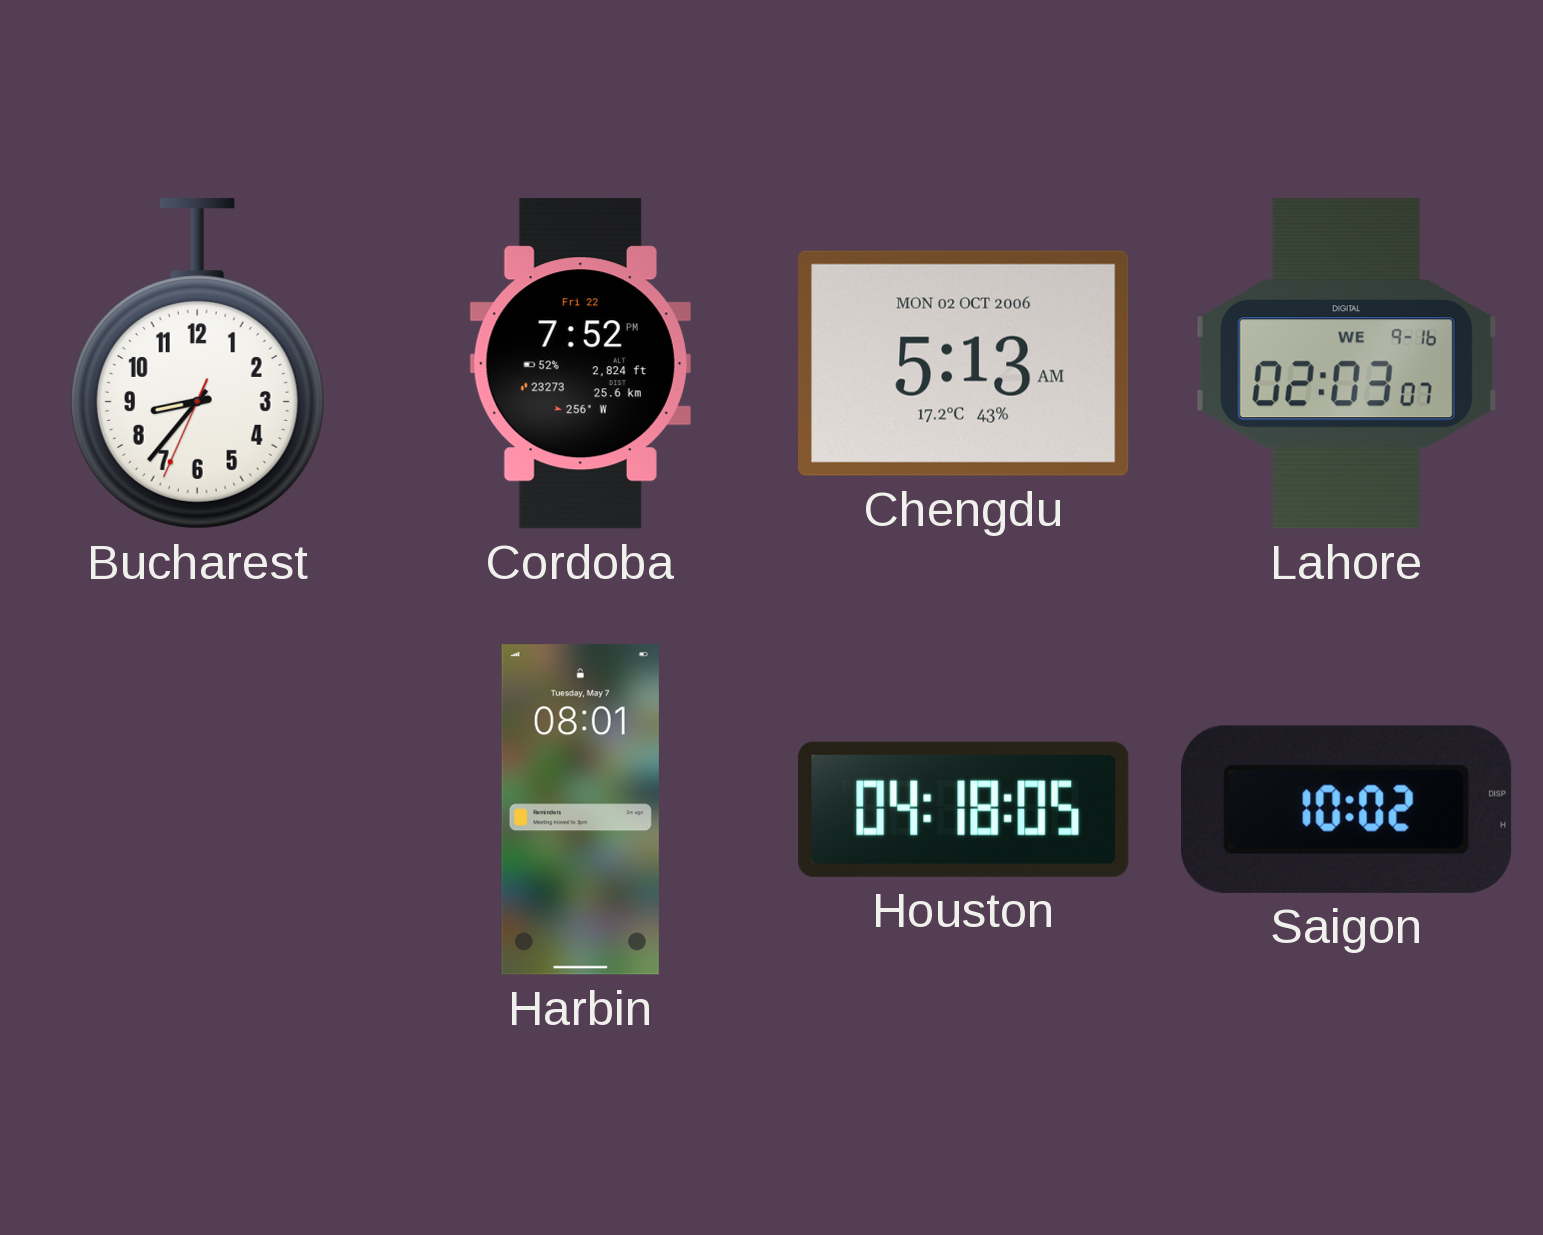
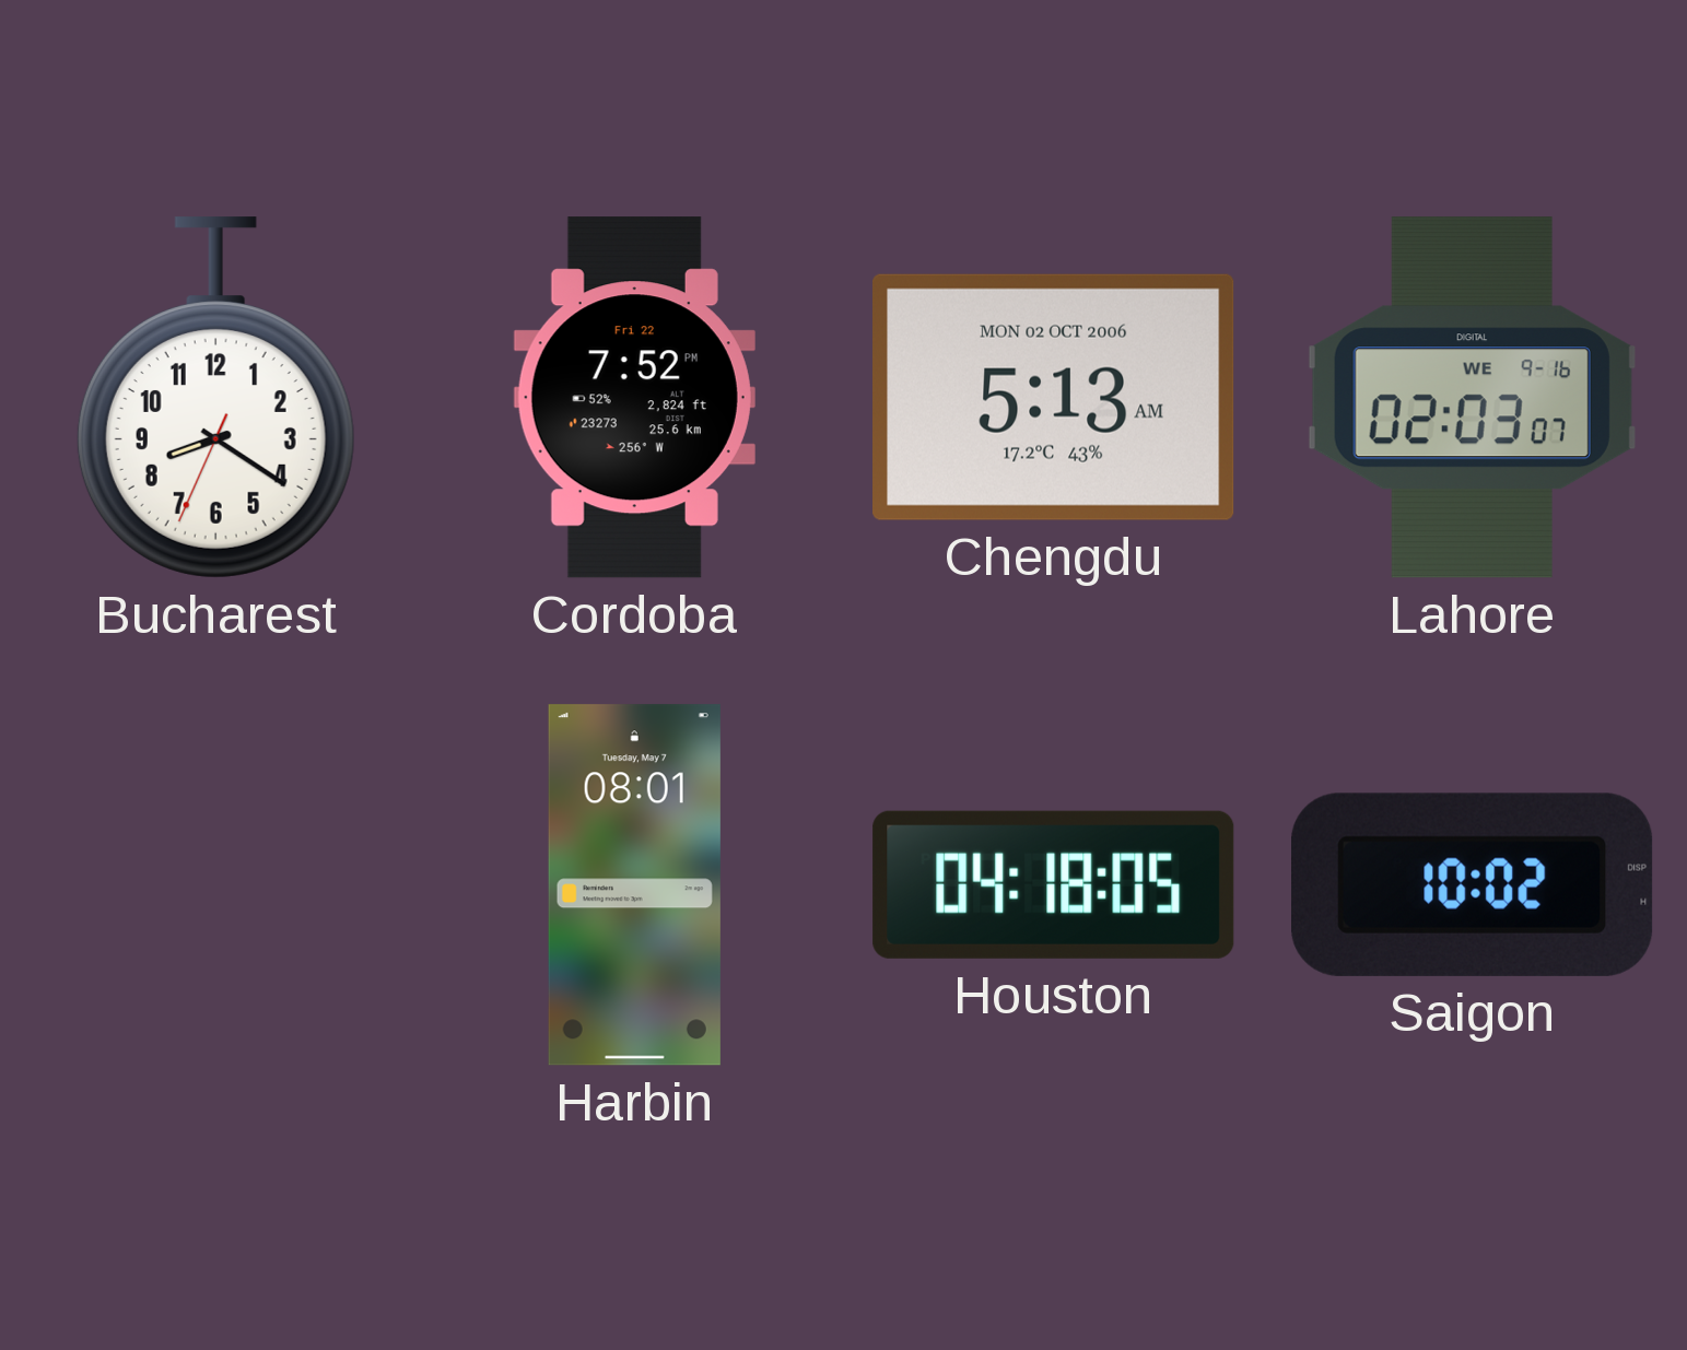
Bucharest: 8:36 -> 8:20
